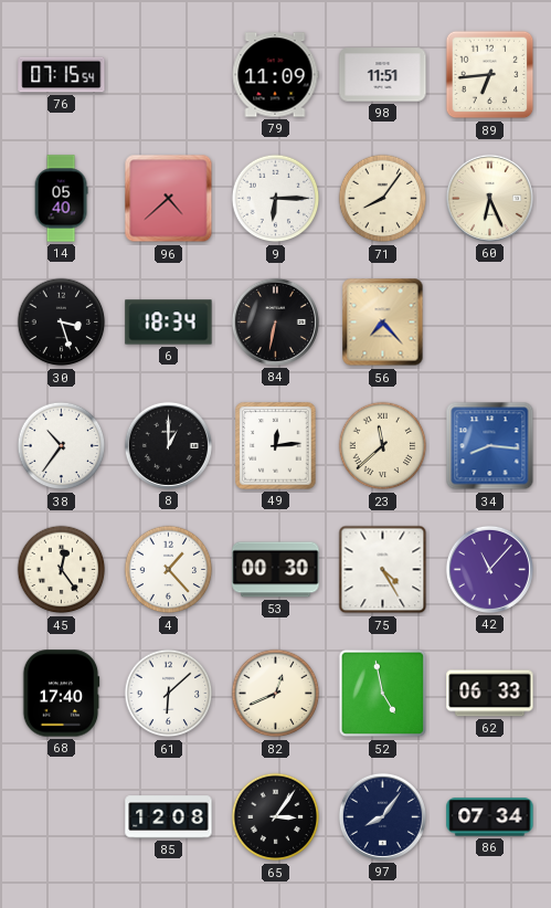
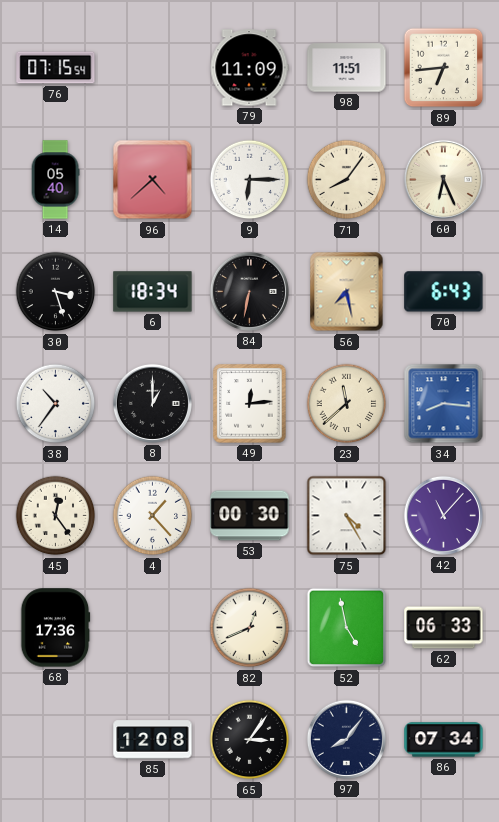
56: 7:23 -> 7:28
70: none -> 6:43
68: 17:40 -> 17:36
61: 6:08 -> none
